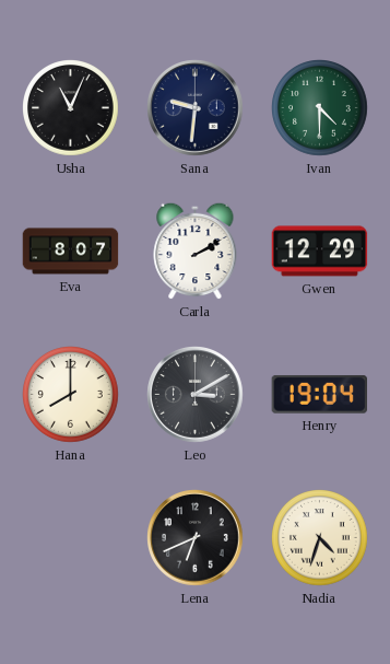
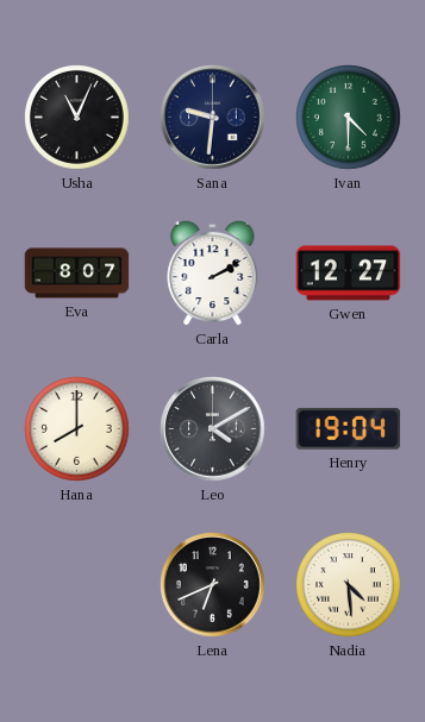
Gwen: 12:29 -> 12:27
Leo: 3:10 -> 4:10
Nadia: 4:33 -> 4:29
